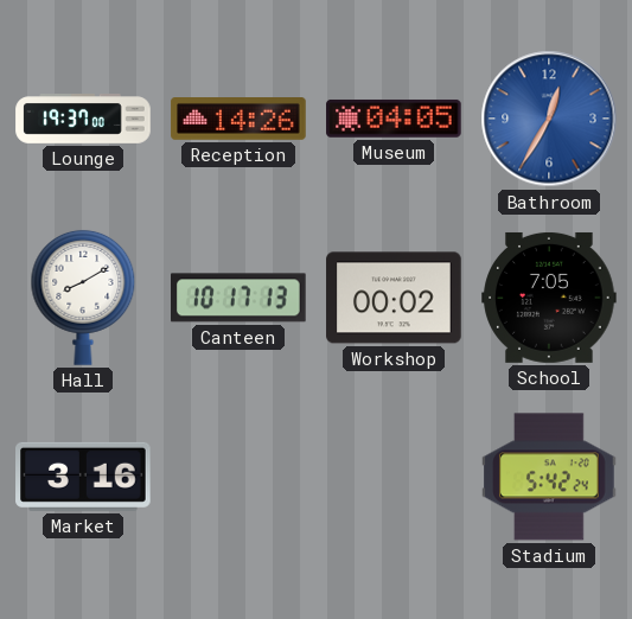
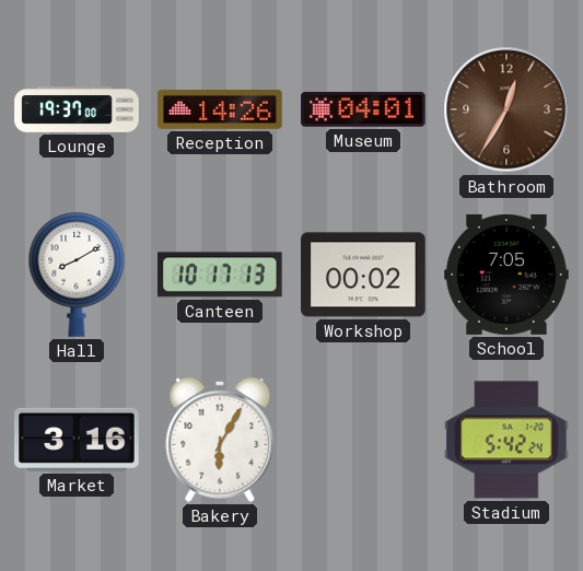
Museum: 04:05 -> 04:01
Bathroom dial: blue -> brown
Bakery: none -> 6:05
